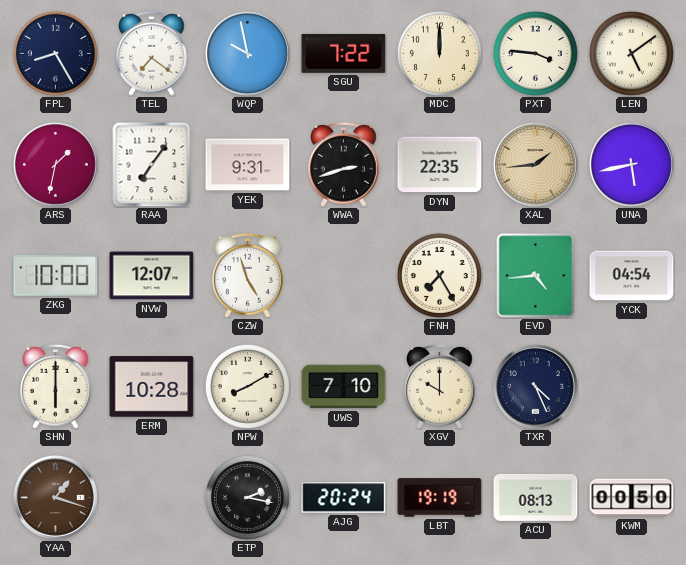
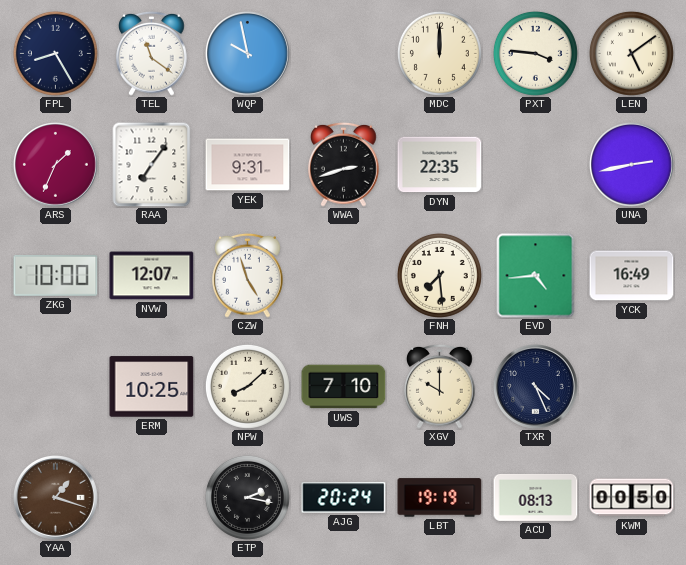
TEL: 7:21 -> 11:21
SGU: 7:22 -> none
ARS: 1:32 -> 1:34
XAL: 1:44 -> none
UNA: 5:43 -> 2:43
FNH: 7:25 -> 7:29
YCK: 04:54 -> 16:49
SHN: 6:00 -> none
ERM: 10:28 -> 10:25
NPW: 8:10 -> 8:08
